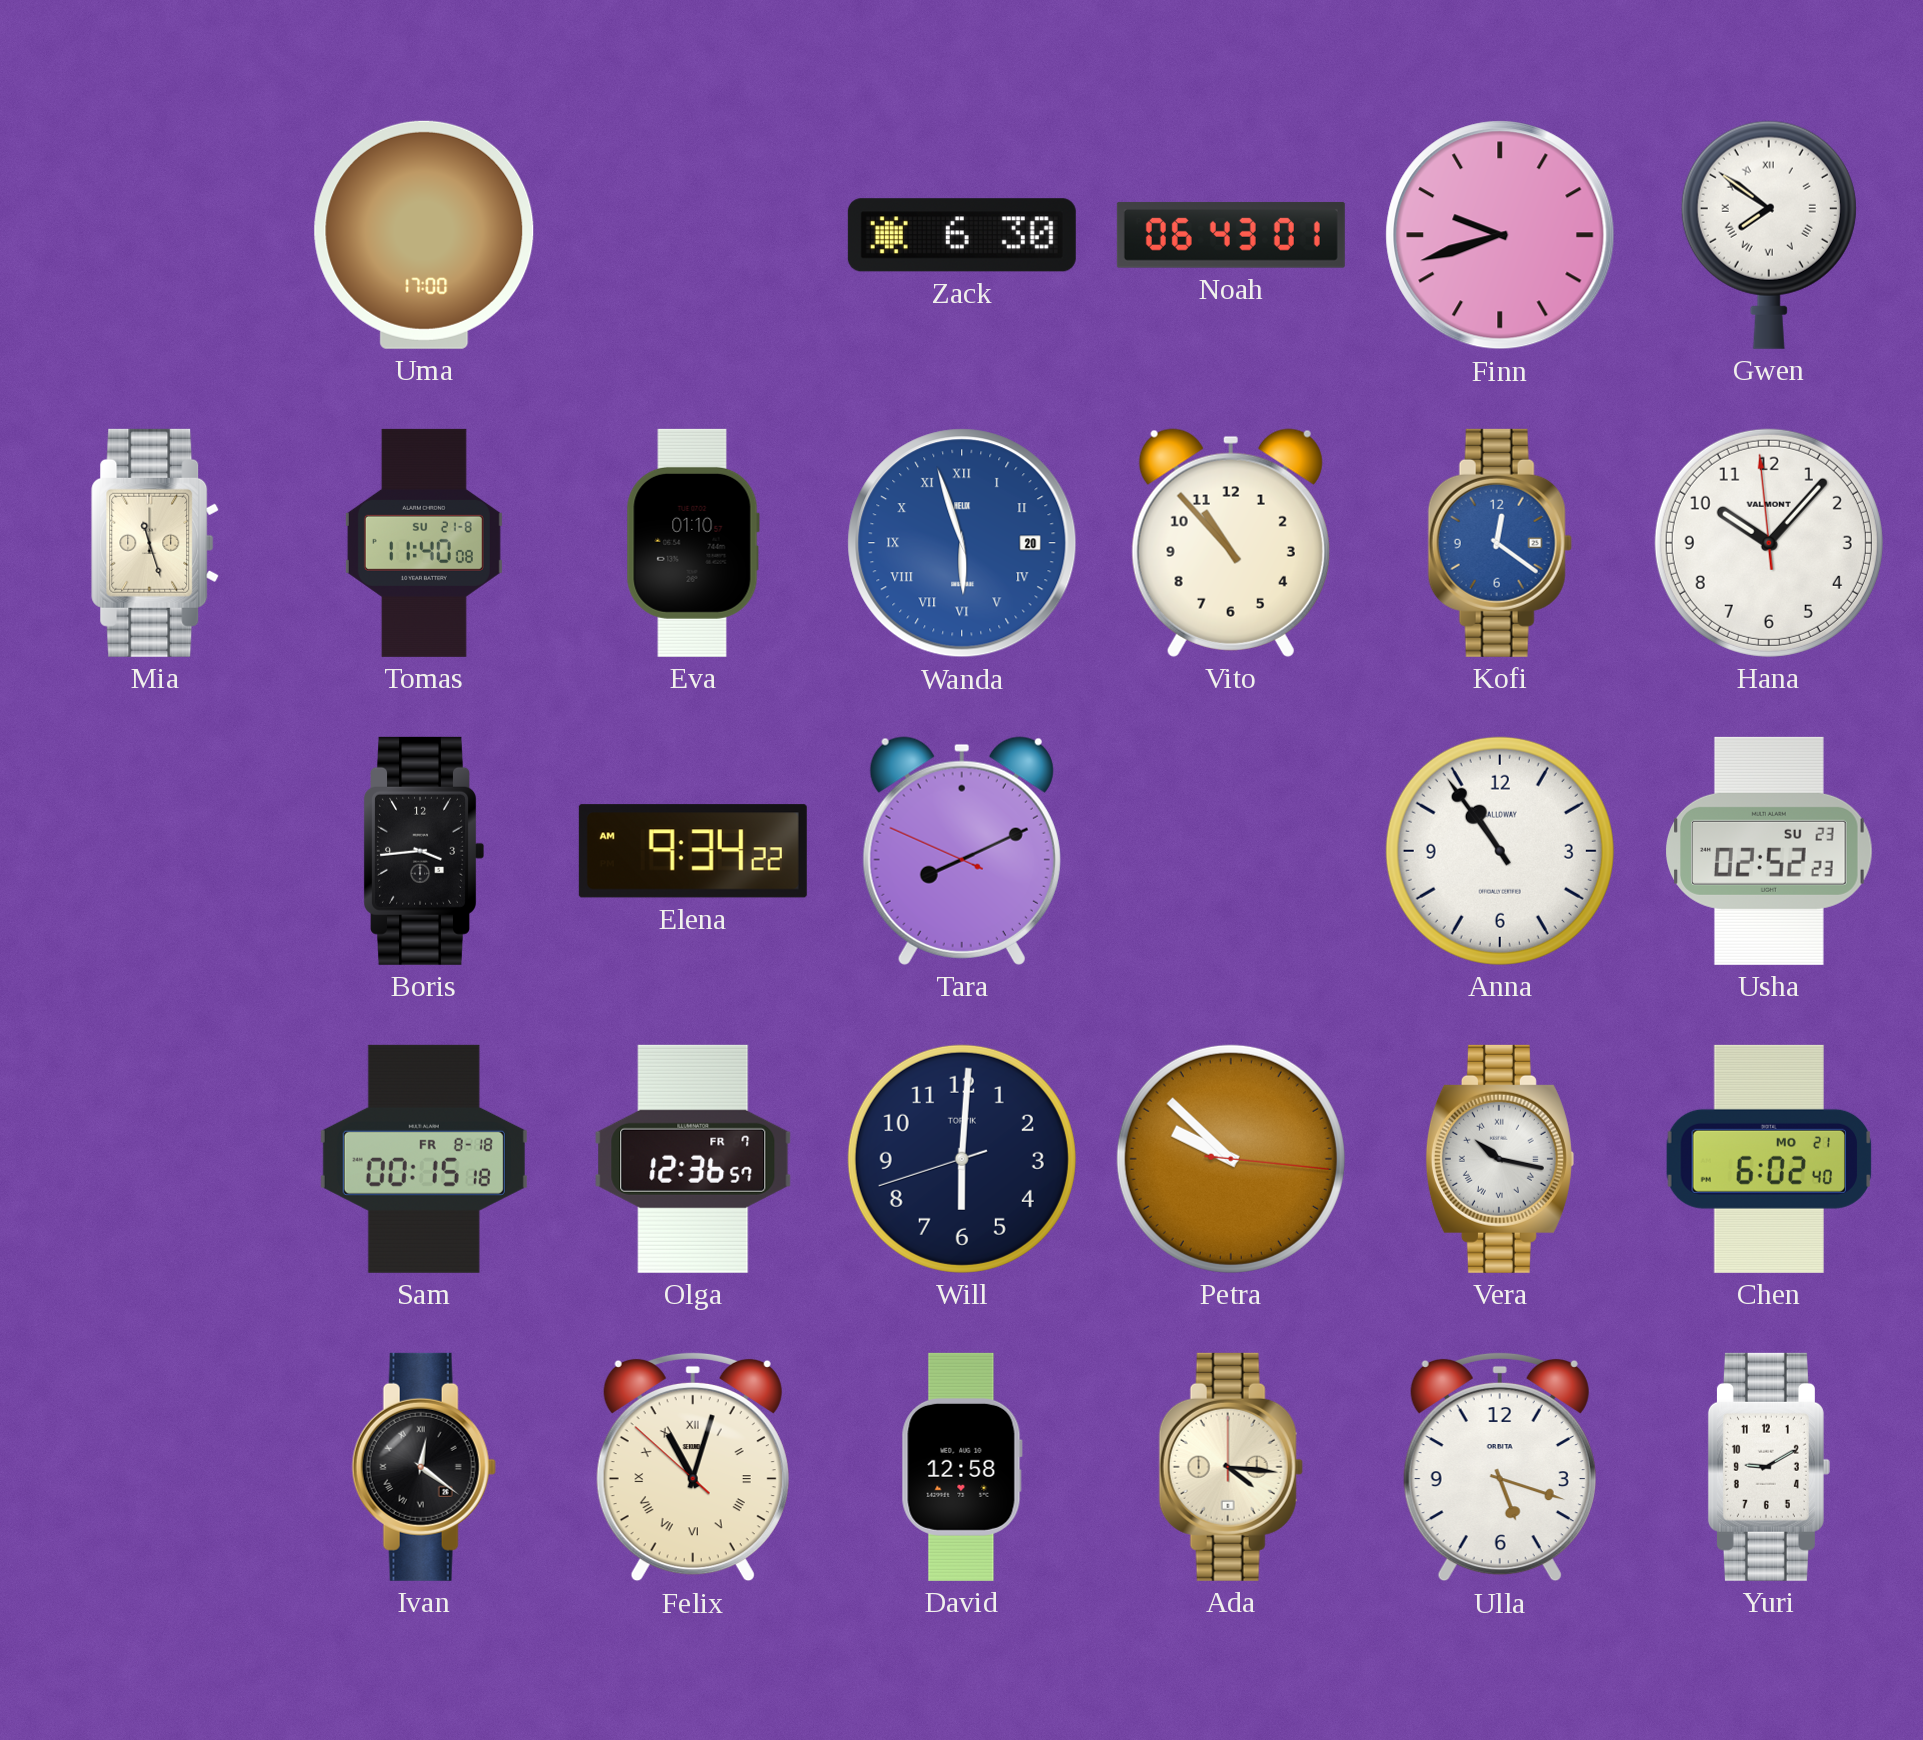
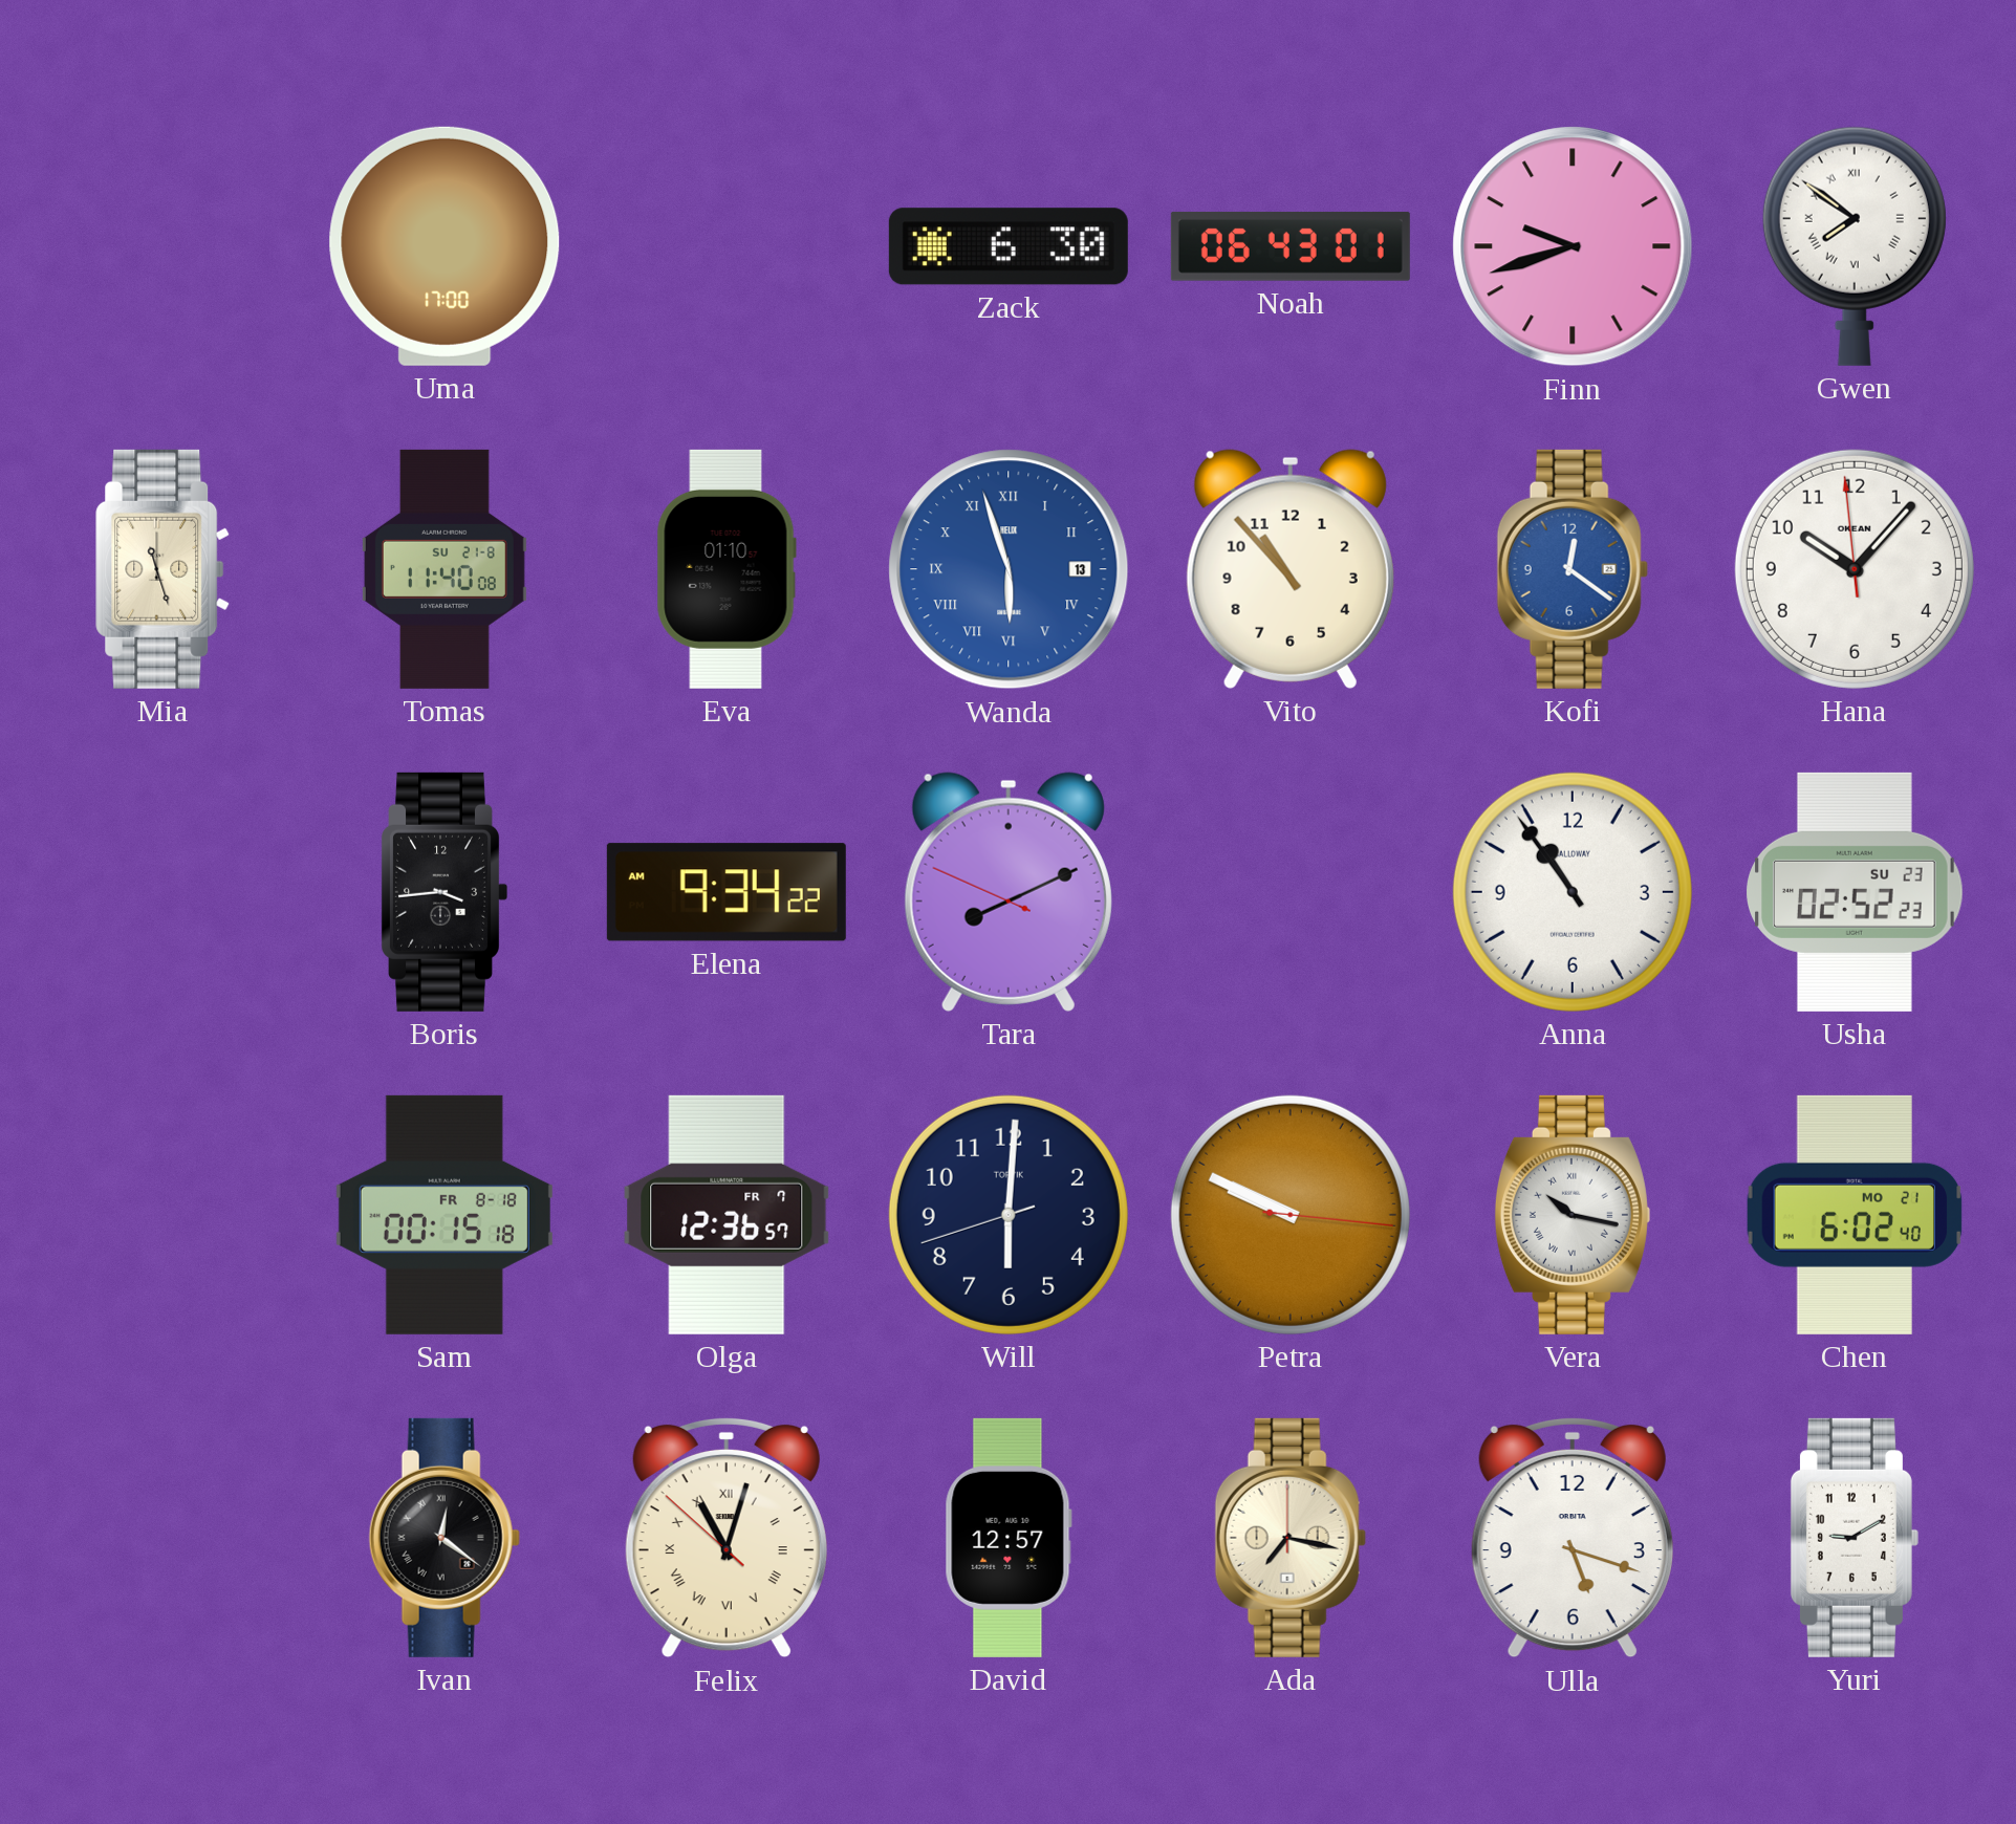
Wanda date: 20 -> 13
Hana brand: VALMONT -> OKEAN
Petra: 9:52 -> 9:49
David: 12:58 -> 12:57
Ada: 4:16 -> 7:17
